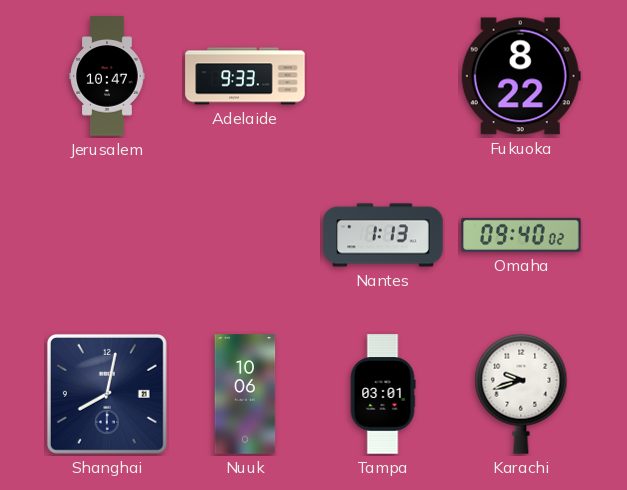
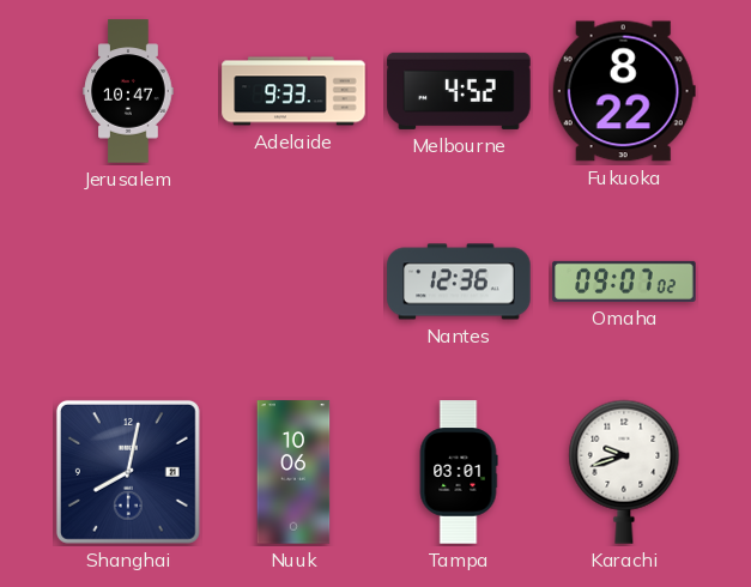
Melbourne: none -> 4:52
Nantes: 1:13 -> 12:36
Omaha: 09:40 -> 09:07
